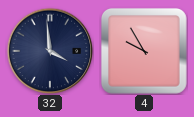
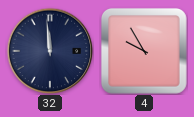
32: 3:59 -> 11:59
